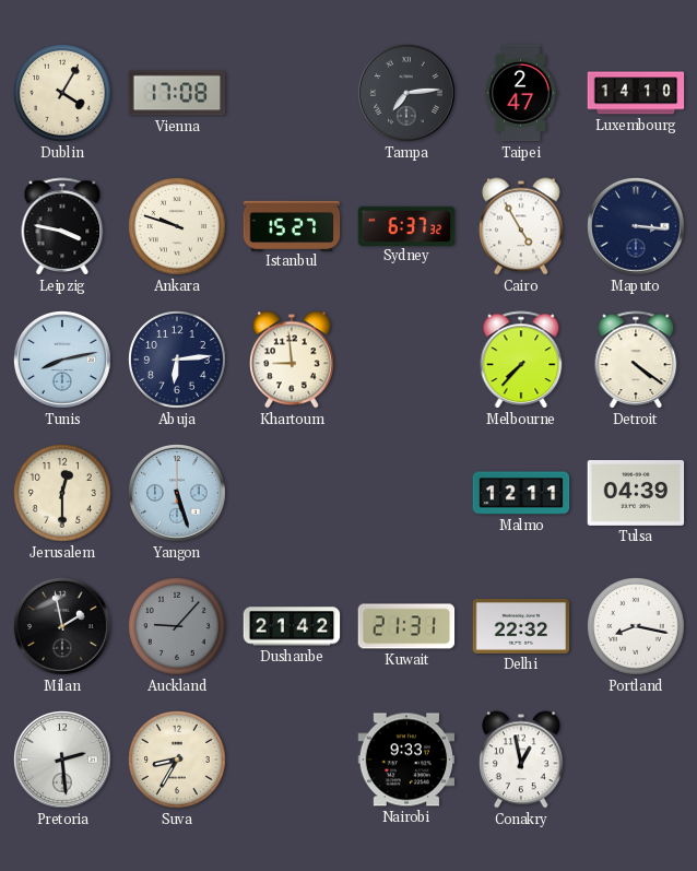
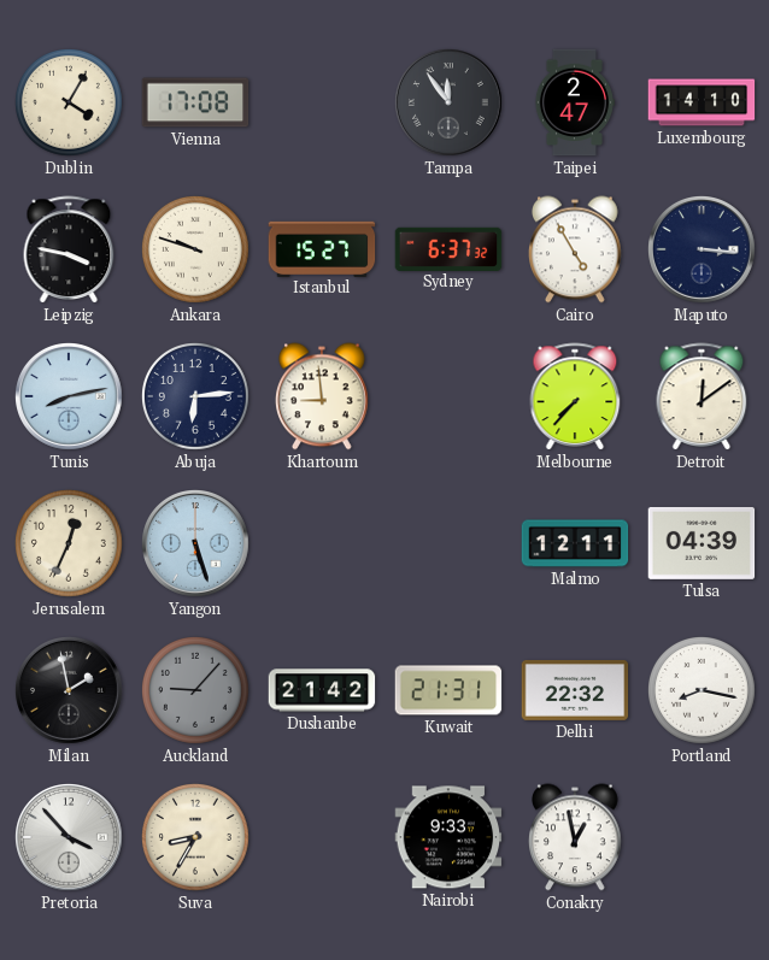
Tampa: 7:14 -> 11:54
Detroit: 4:21 -> 12:09
Jerusalem: 12:30 -> 12:34
Pretoria: 2:29 -> 3:53
